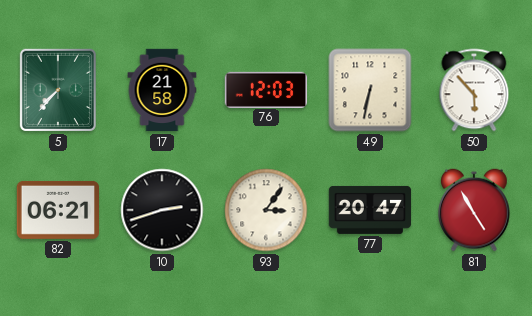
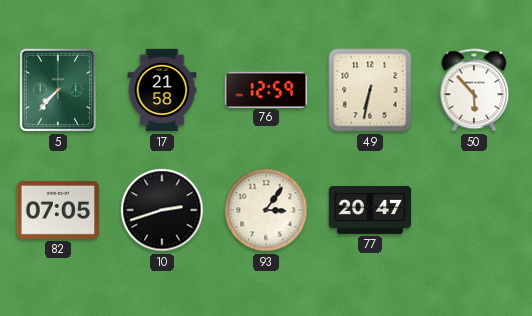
76: 12:03 -> 12:59
82: 06:21 -> 07:05
81: 4:55 -> none
